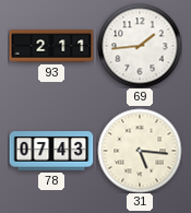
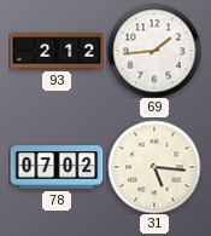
93: 2:11 -> 2:12
78: 07:43 -> 07:02
